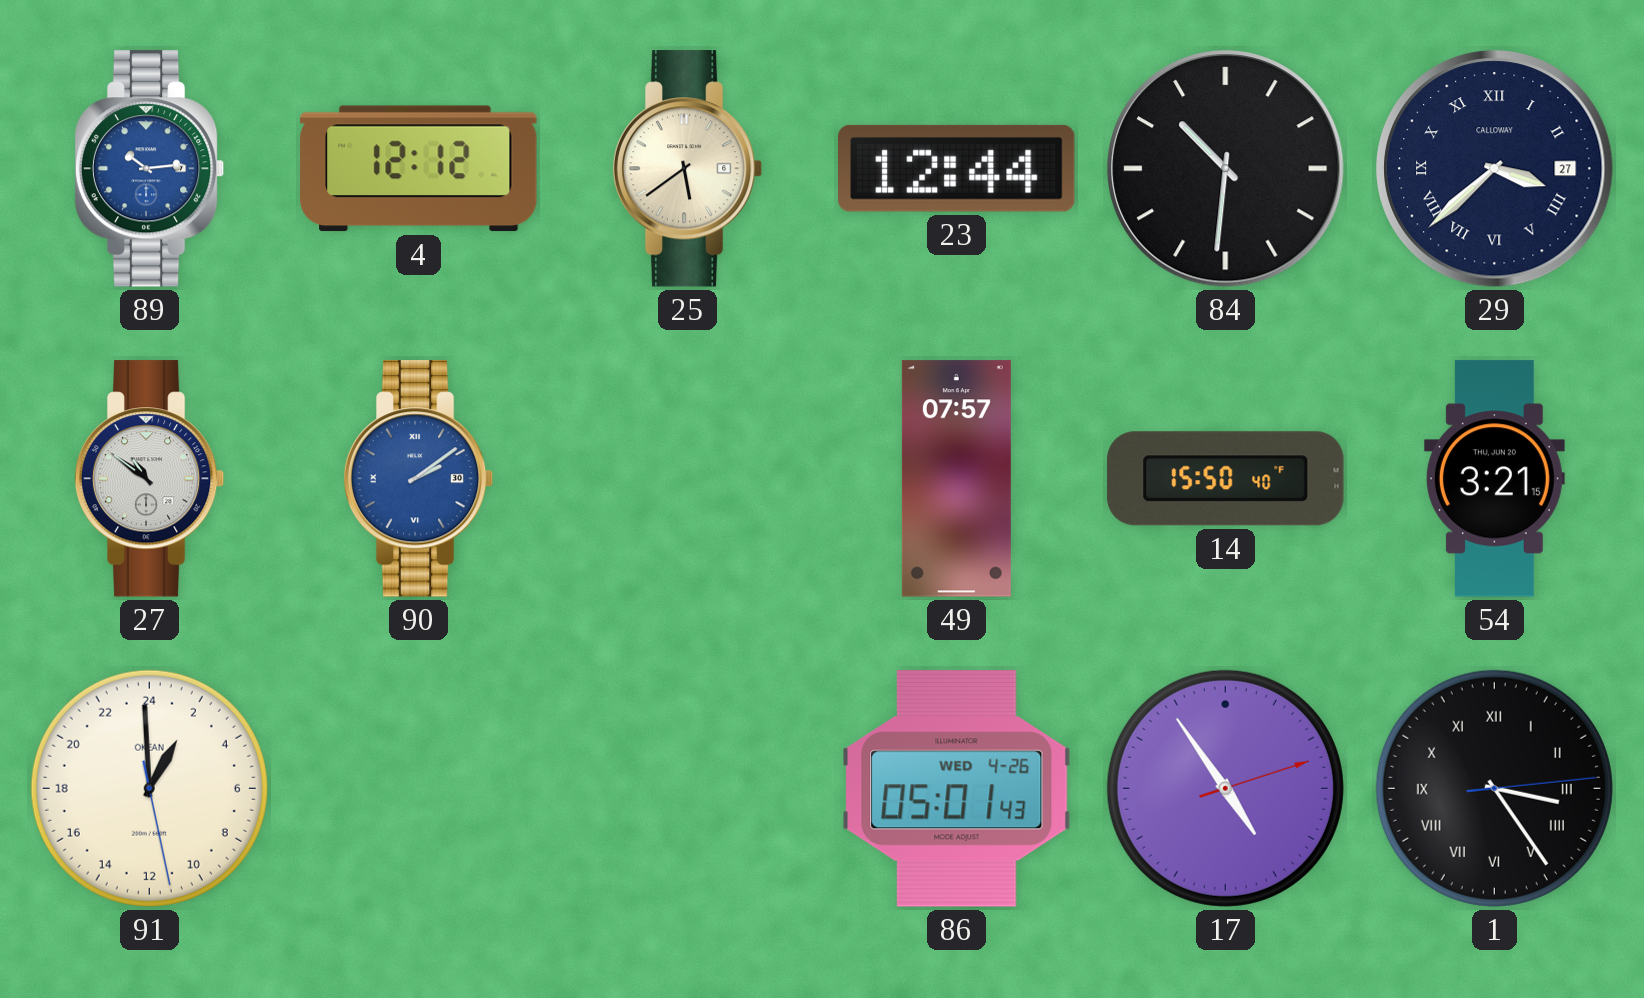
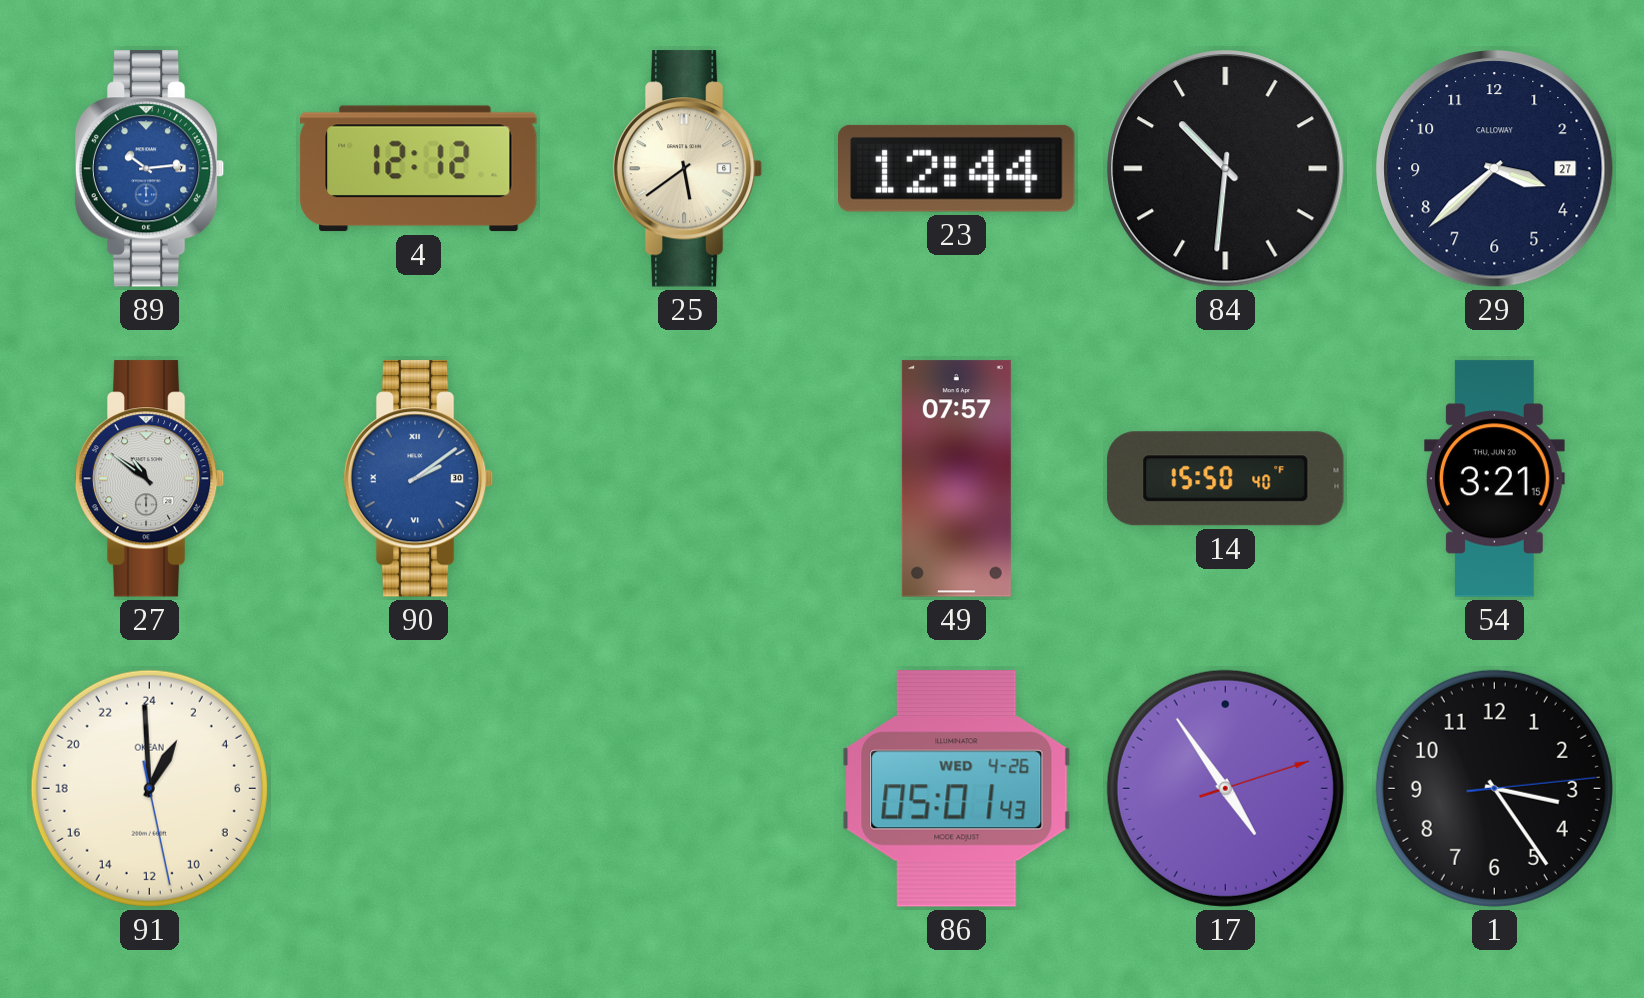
29 numerals: Roman -> Arabic
1 numerals: Roman -> Arabic
